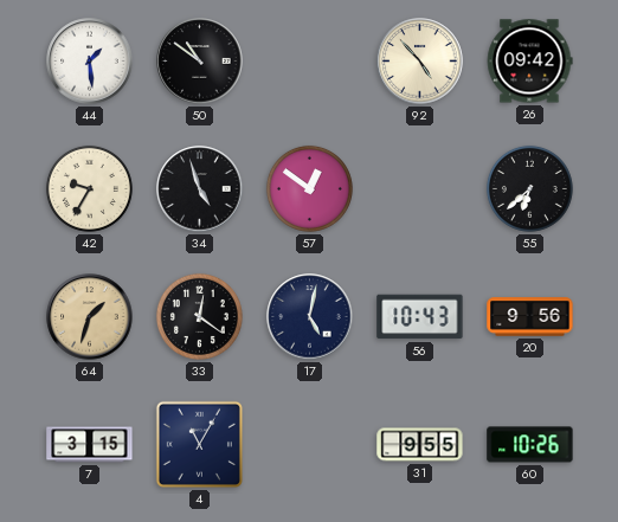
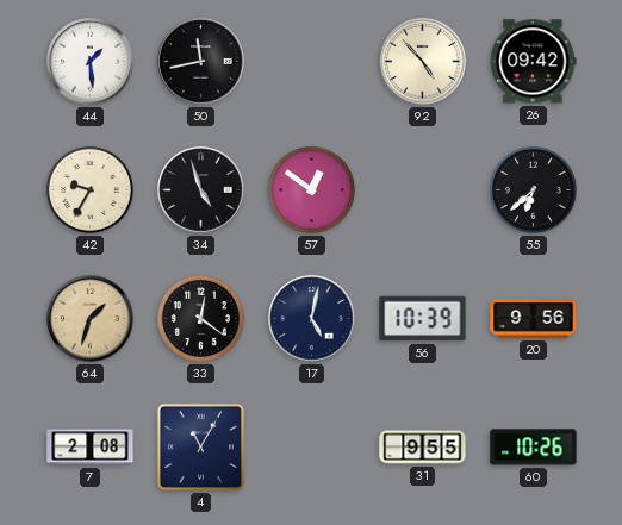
50: 10:51 -> 11:43
56: 10:43 -> 10:39
7: 3:15 -> 2:08
